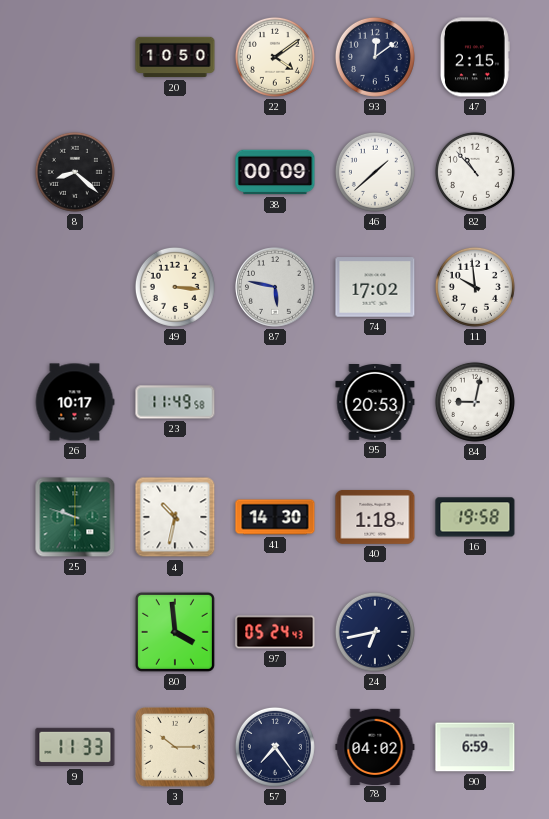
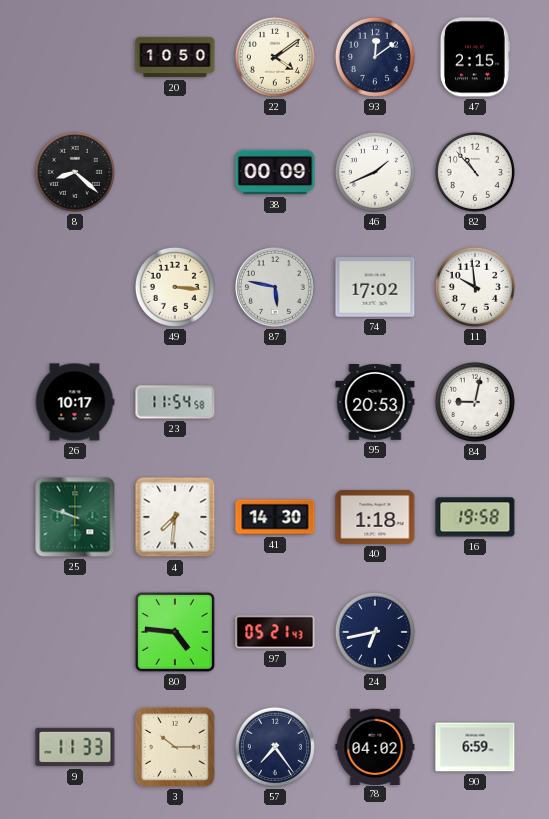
46: 1:38 -> 1:41
23: 11:49 -> 11:54
4: 10:32 -> 7:31
80: 3:59 -> 4:46
97: 05:24 -> 05:21
